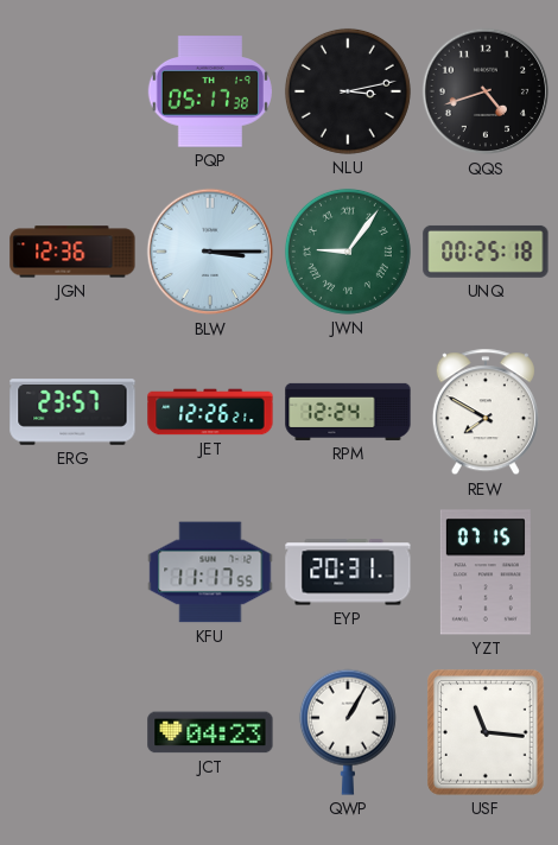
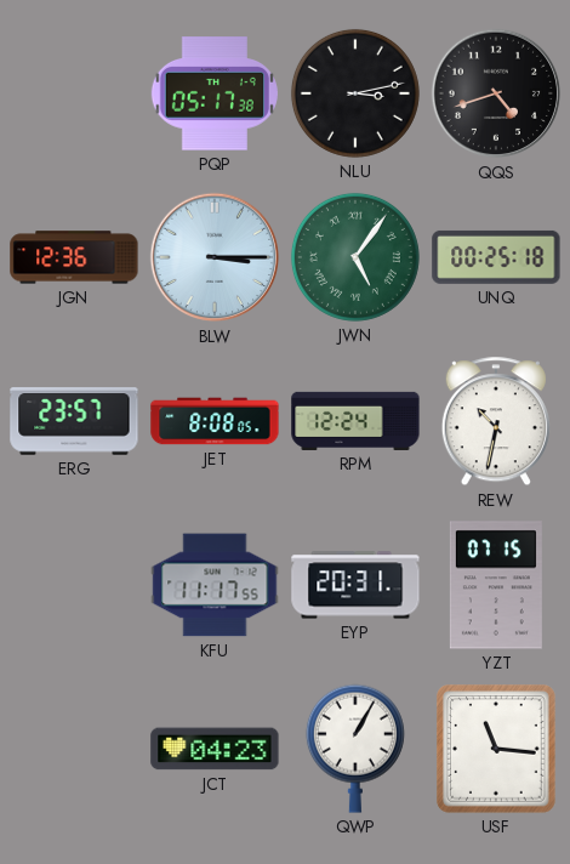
JWN: 9:06 -> 5:06
JET: 12:26 -> 8:08
REW: 7:50 -> 10:32
